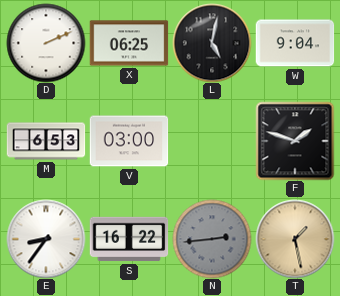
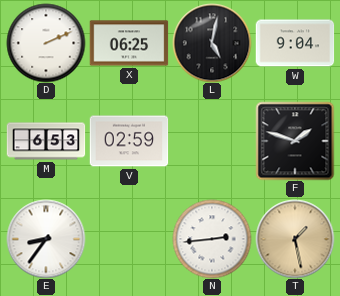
V: 03:00 -> 02:59
S: 16:22 -> none
N dial: grey -> white
